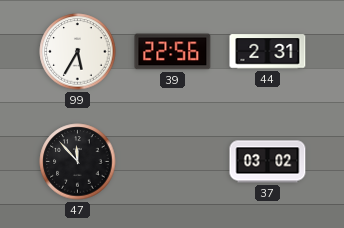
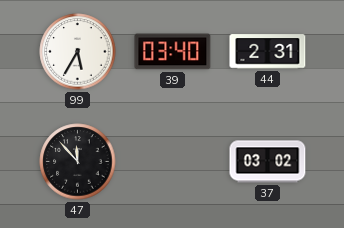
39: 22:56 -> 03:40
